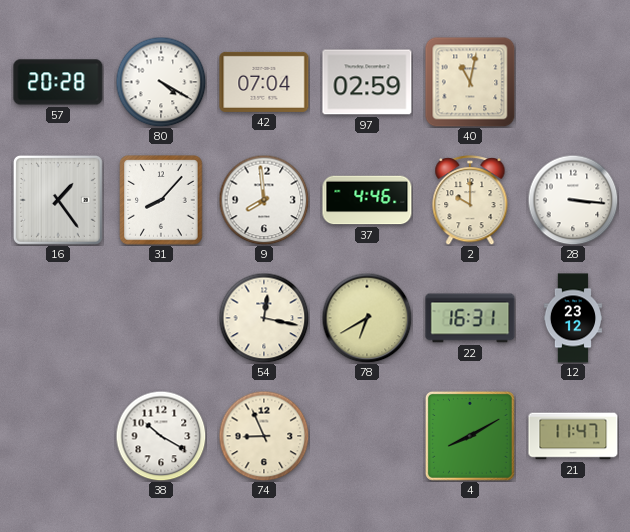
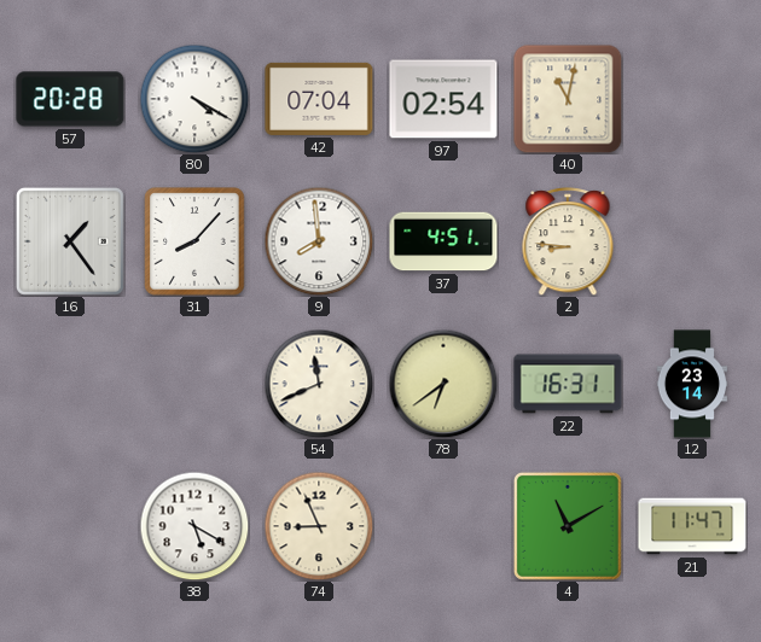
97: 02:59 -> 02:54
37: 4:46 -> 4:51
2: 10:00 -> 8:46
28: 3:16 -> none
54: 12:17 -> 11:41
78: 6:40 -> 6:39
12: 23:12 -> 23:14
38: 10:20 -> 5:20
4: 8:10 -> 11:10
